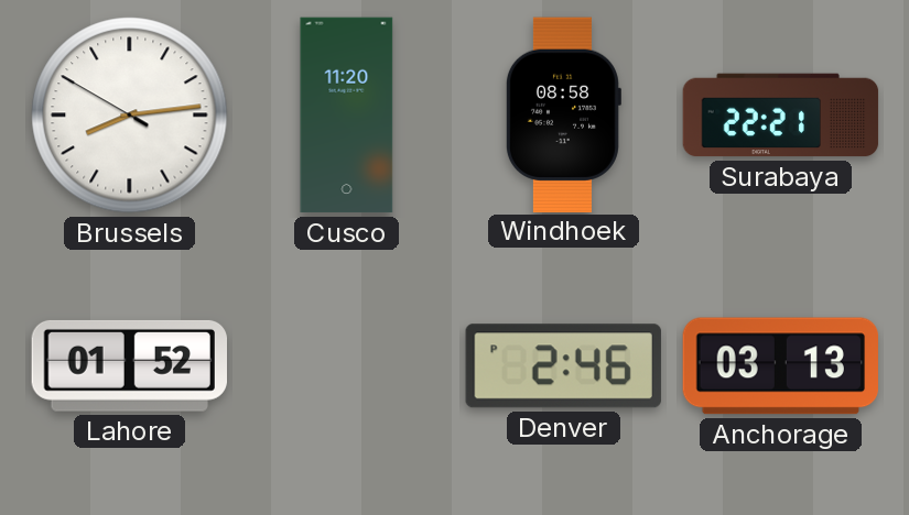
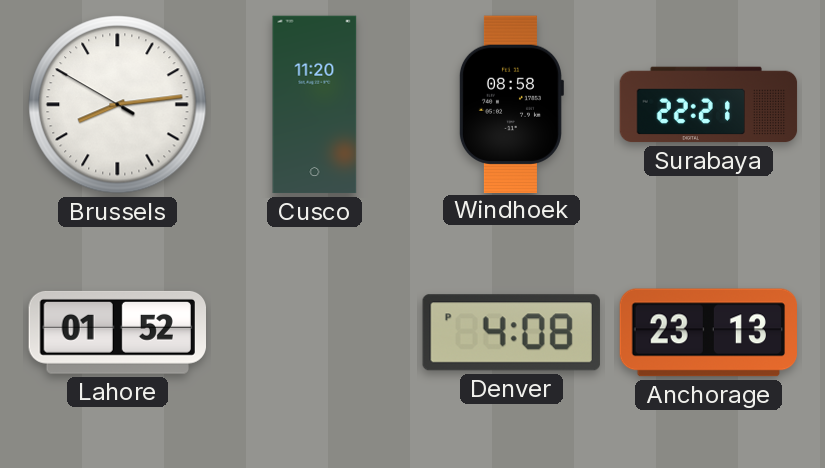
Denver: 2:46 -> 4:08
Anchorage: 03:13 -> 23:13
